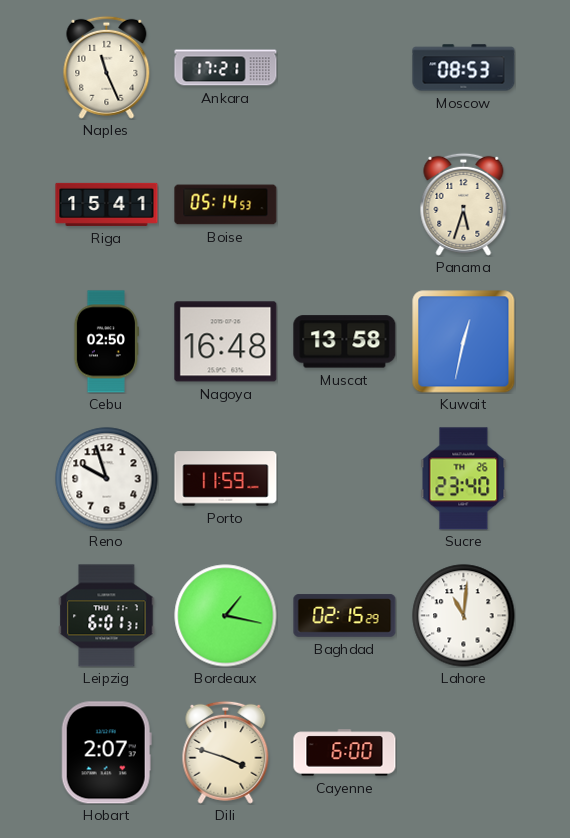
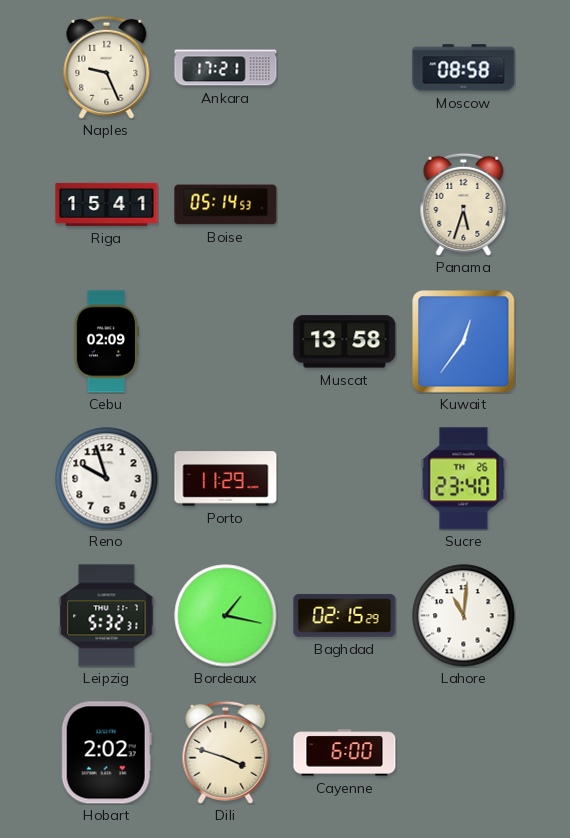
Naples: 11:26 -> 9:26
Moscow: 08:53 -> 08:58
Cebu: 02:50 -> 02:09
Nagoya: 16:48 -> none
Kuwait: 12:32 -> 12:36
Porto: 11:59 -> 11:29
Leipzig: 6:01 -> 5:32
Hobart: 2:07 -> 2:02
